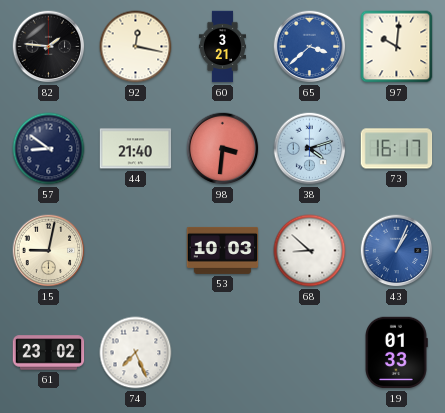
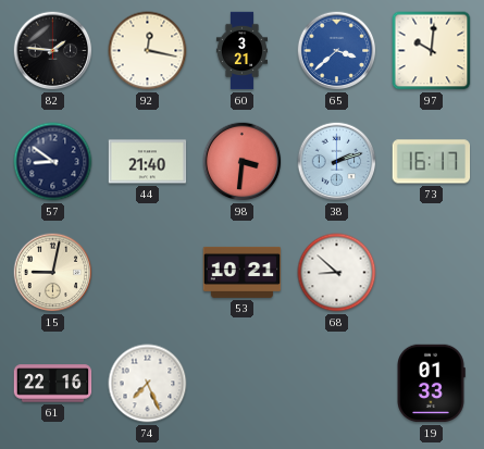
38: 4:12 -> 2:12
53: 10:03 -> 10:21
43: 1:04 -> none
61: 23:02 -> 22:16
